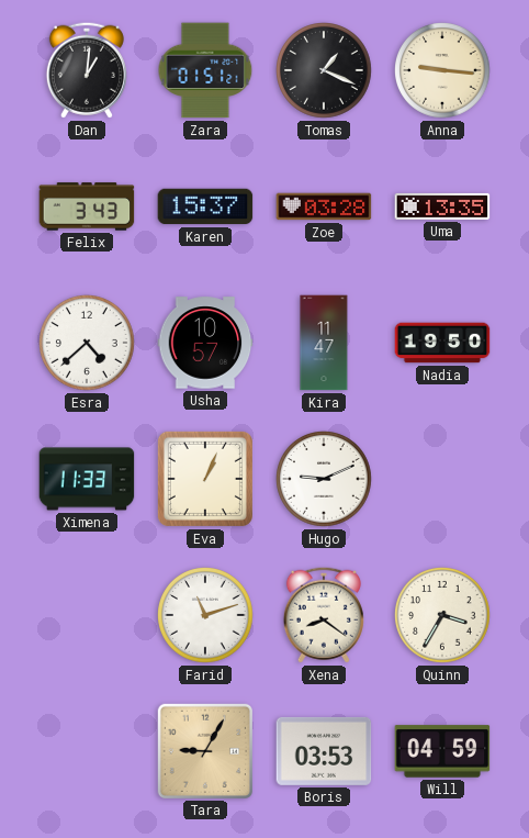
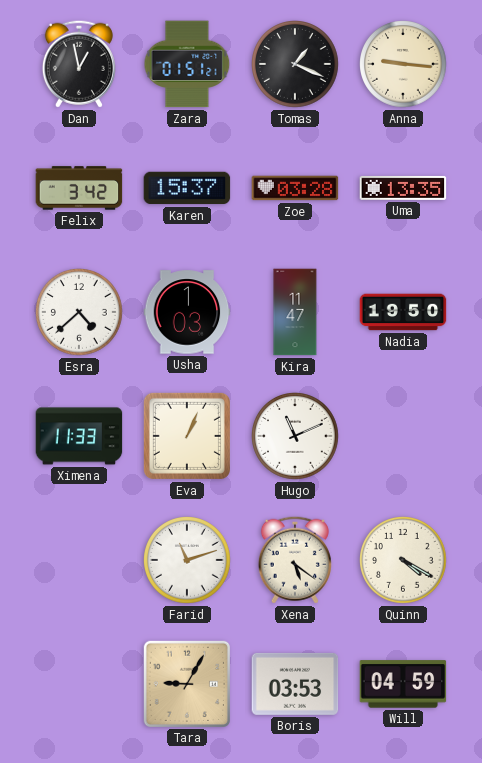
Dan: 1:01 -> 12:58
Felix: 3:43 -> 3:42
Usha: 10:57 -> 1:03
Hugo: 9:11 -> 11:11
Xena: 8:21 -> 5:21
Quinn: 3:35 -> 4:20
